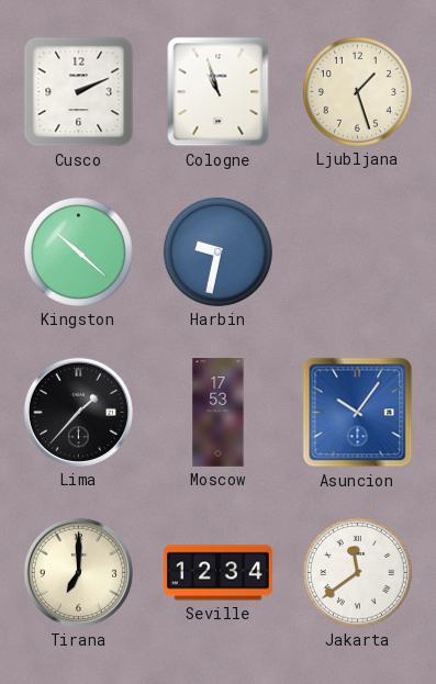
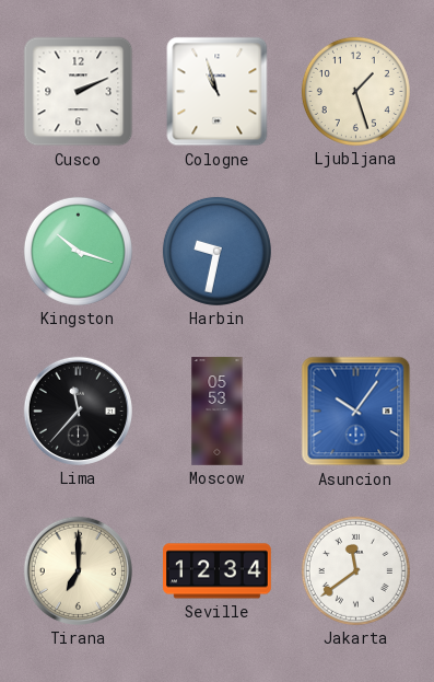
Kingston: 10:22 -> 10:18
Lima: 1:37 -> 11:37
Moscow: 17:53 -> 05:53
